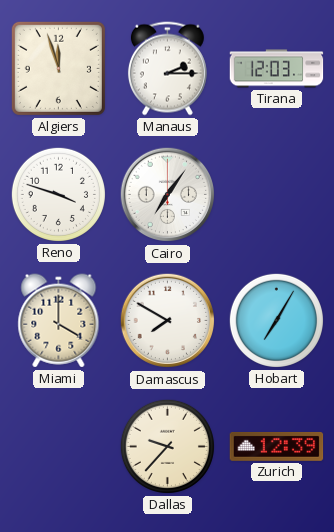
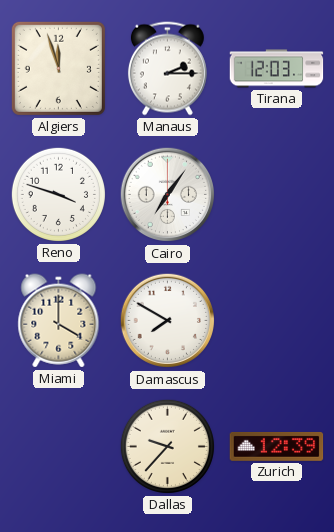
Hobart: 7:05 -> none
